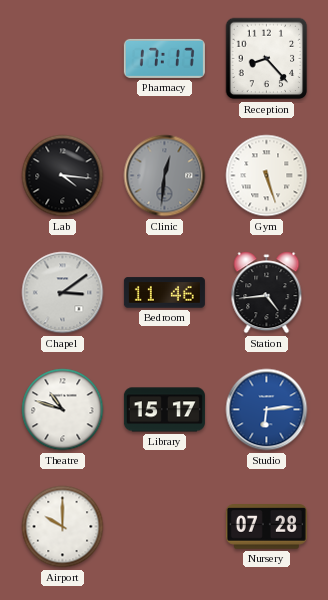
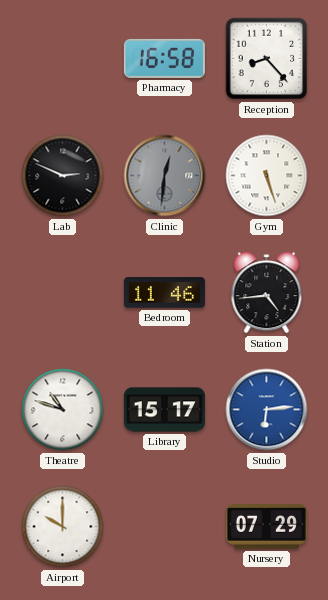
Pharmacy: 17:17 -> 16:58
Lab: 4:16 -> 2:49
Chapel: 3:09 -> none
Nursery: 07:28 -> 07:29
